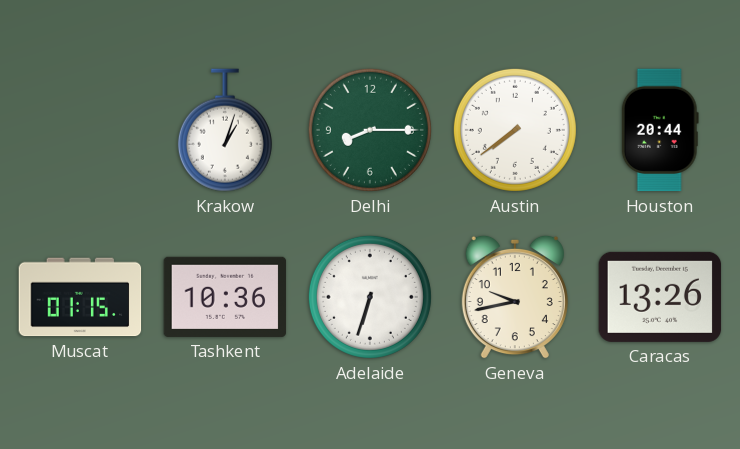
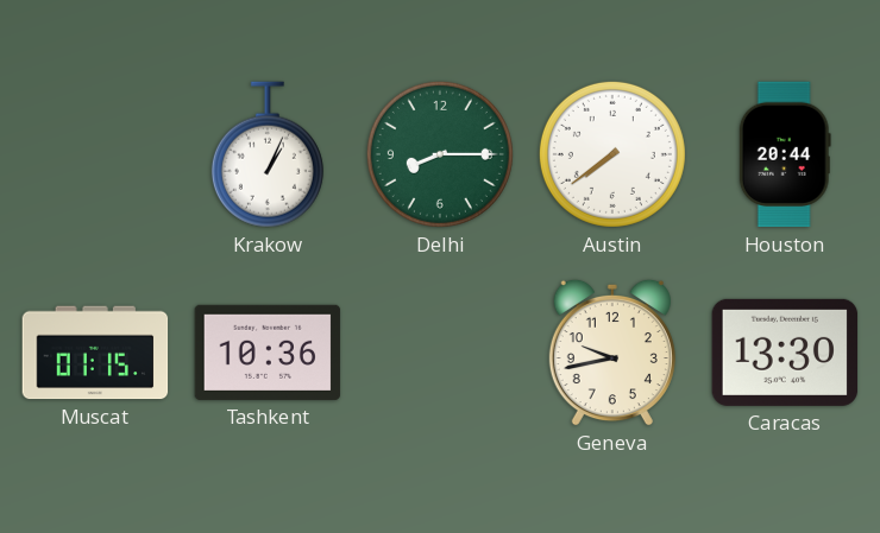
Krakow: 1:03 -> 1:04
Adelaide: 6:33 -> none
Caracas: 13:26 -> 13:30
